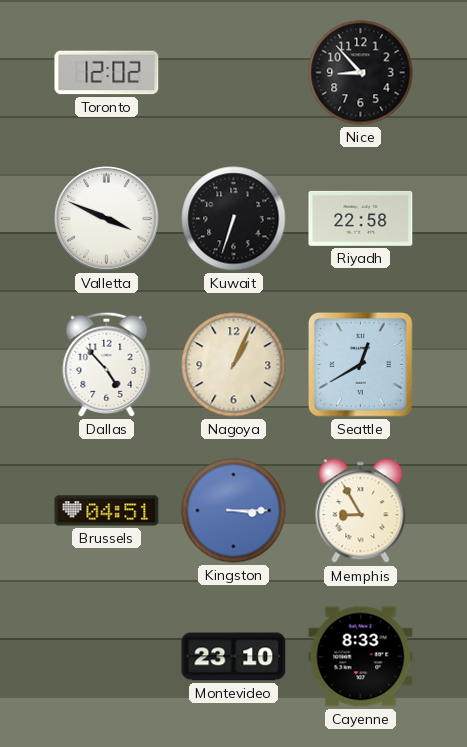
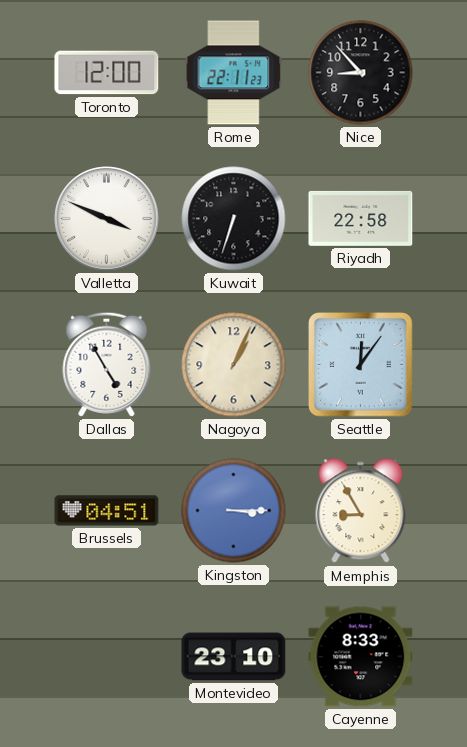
Toronto: 12:02 -> 12:00
Rome: none -> 22:11
Dallas: 4:53 -> 4:55
Seattle: 12:40 -> 12:06
